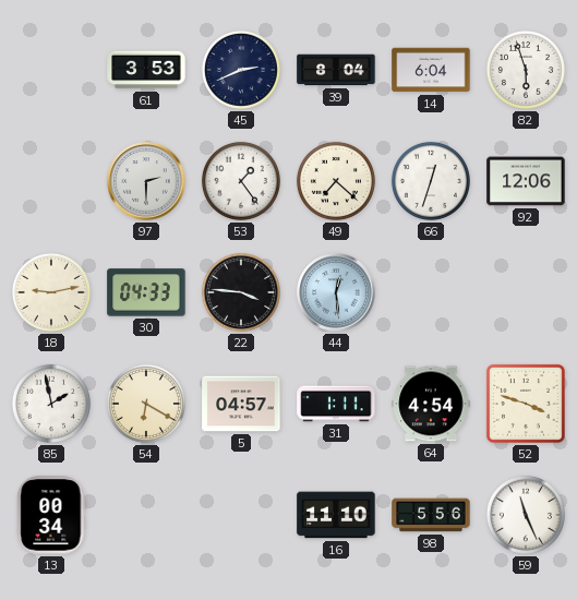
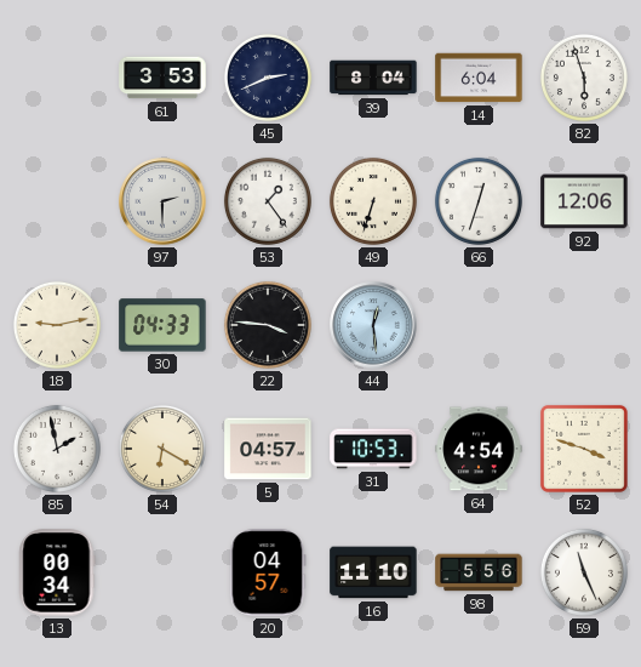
49: 7:22 -> 6:33
31: 1:11 -> 10:53
20: none -> 04:57
